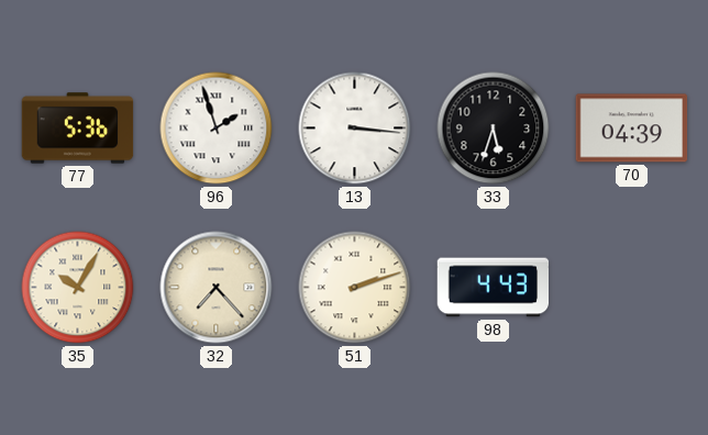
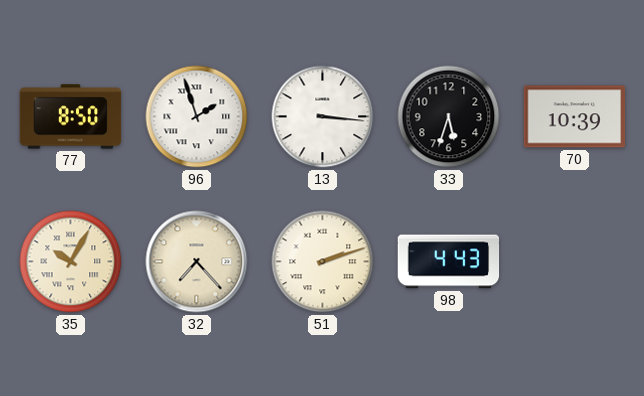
77: 5:36 -> 8:50
70: 04:39 -> 10:39
